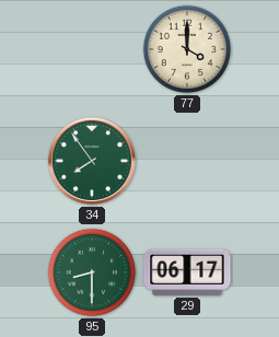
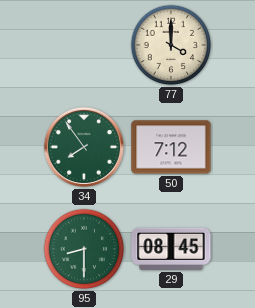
50: none -> 7:12
29: 06:17 -> 08:45
